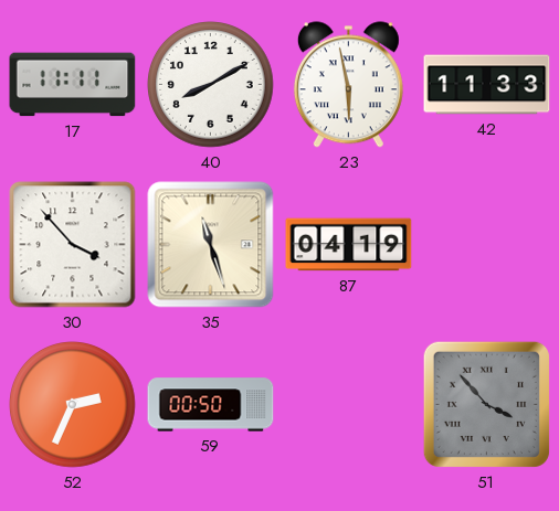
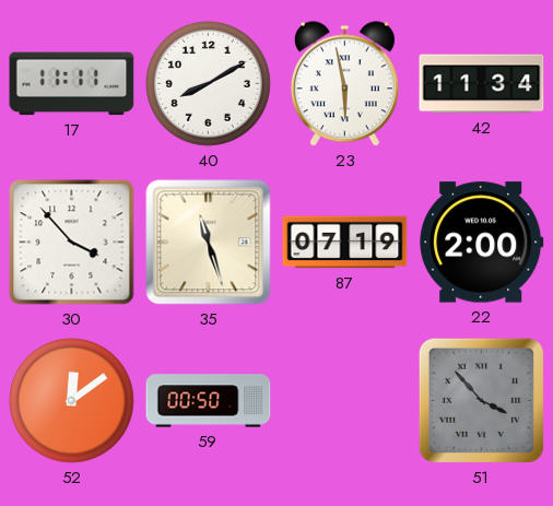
42: 11:33 -> 11:34
87: 04:19 -> 07:19
22: none -> 2:00
52: 2:34 -> 12:09
